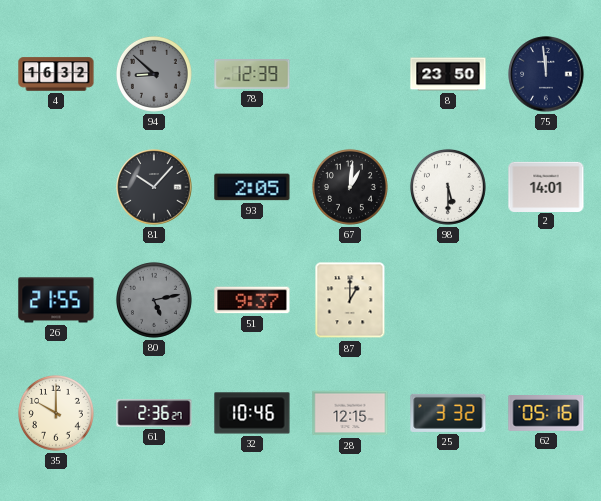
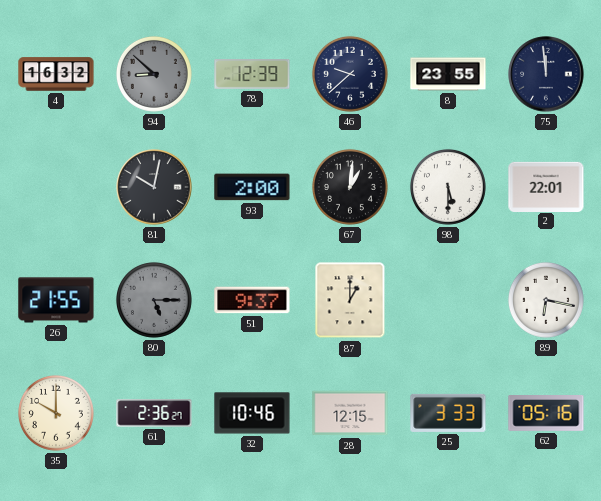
46: none -> 9:38
8: 23:50 -> 23:55
81: 10:07 -> 10:02
93: 2:05 -> 2:00
2: 14:01 -> 22:01
80: 5:13 -> 5:15
89: none -> 6:17
25: 3:32 -> 3:33
